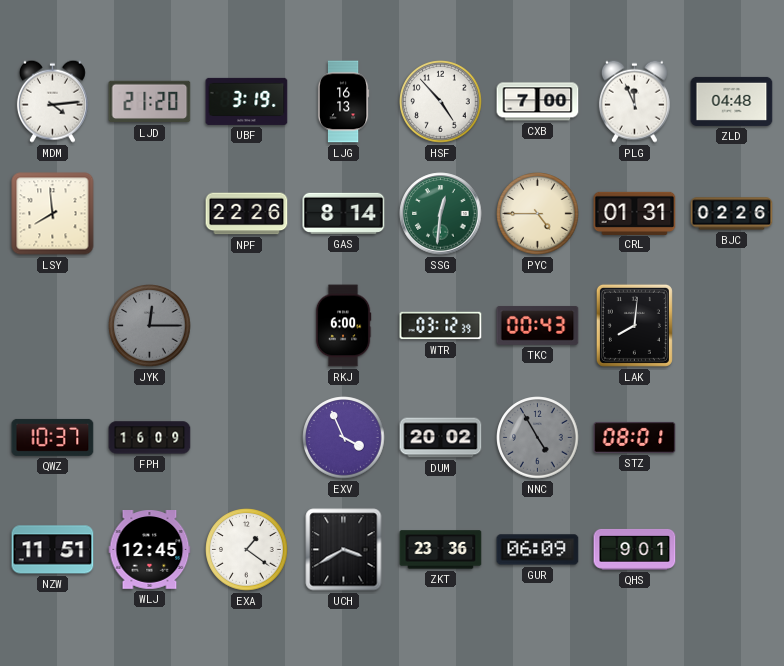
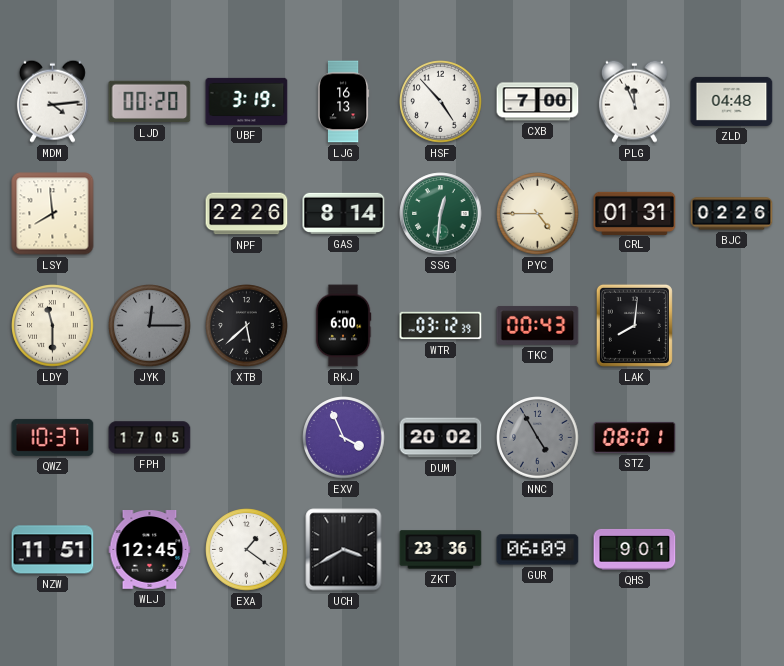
LJD: 21:20 -> 00:20
LDY: none -> 11:30
XTB: none -> 5:38
FPH: 16:09 -> 17:05
